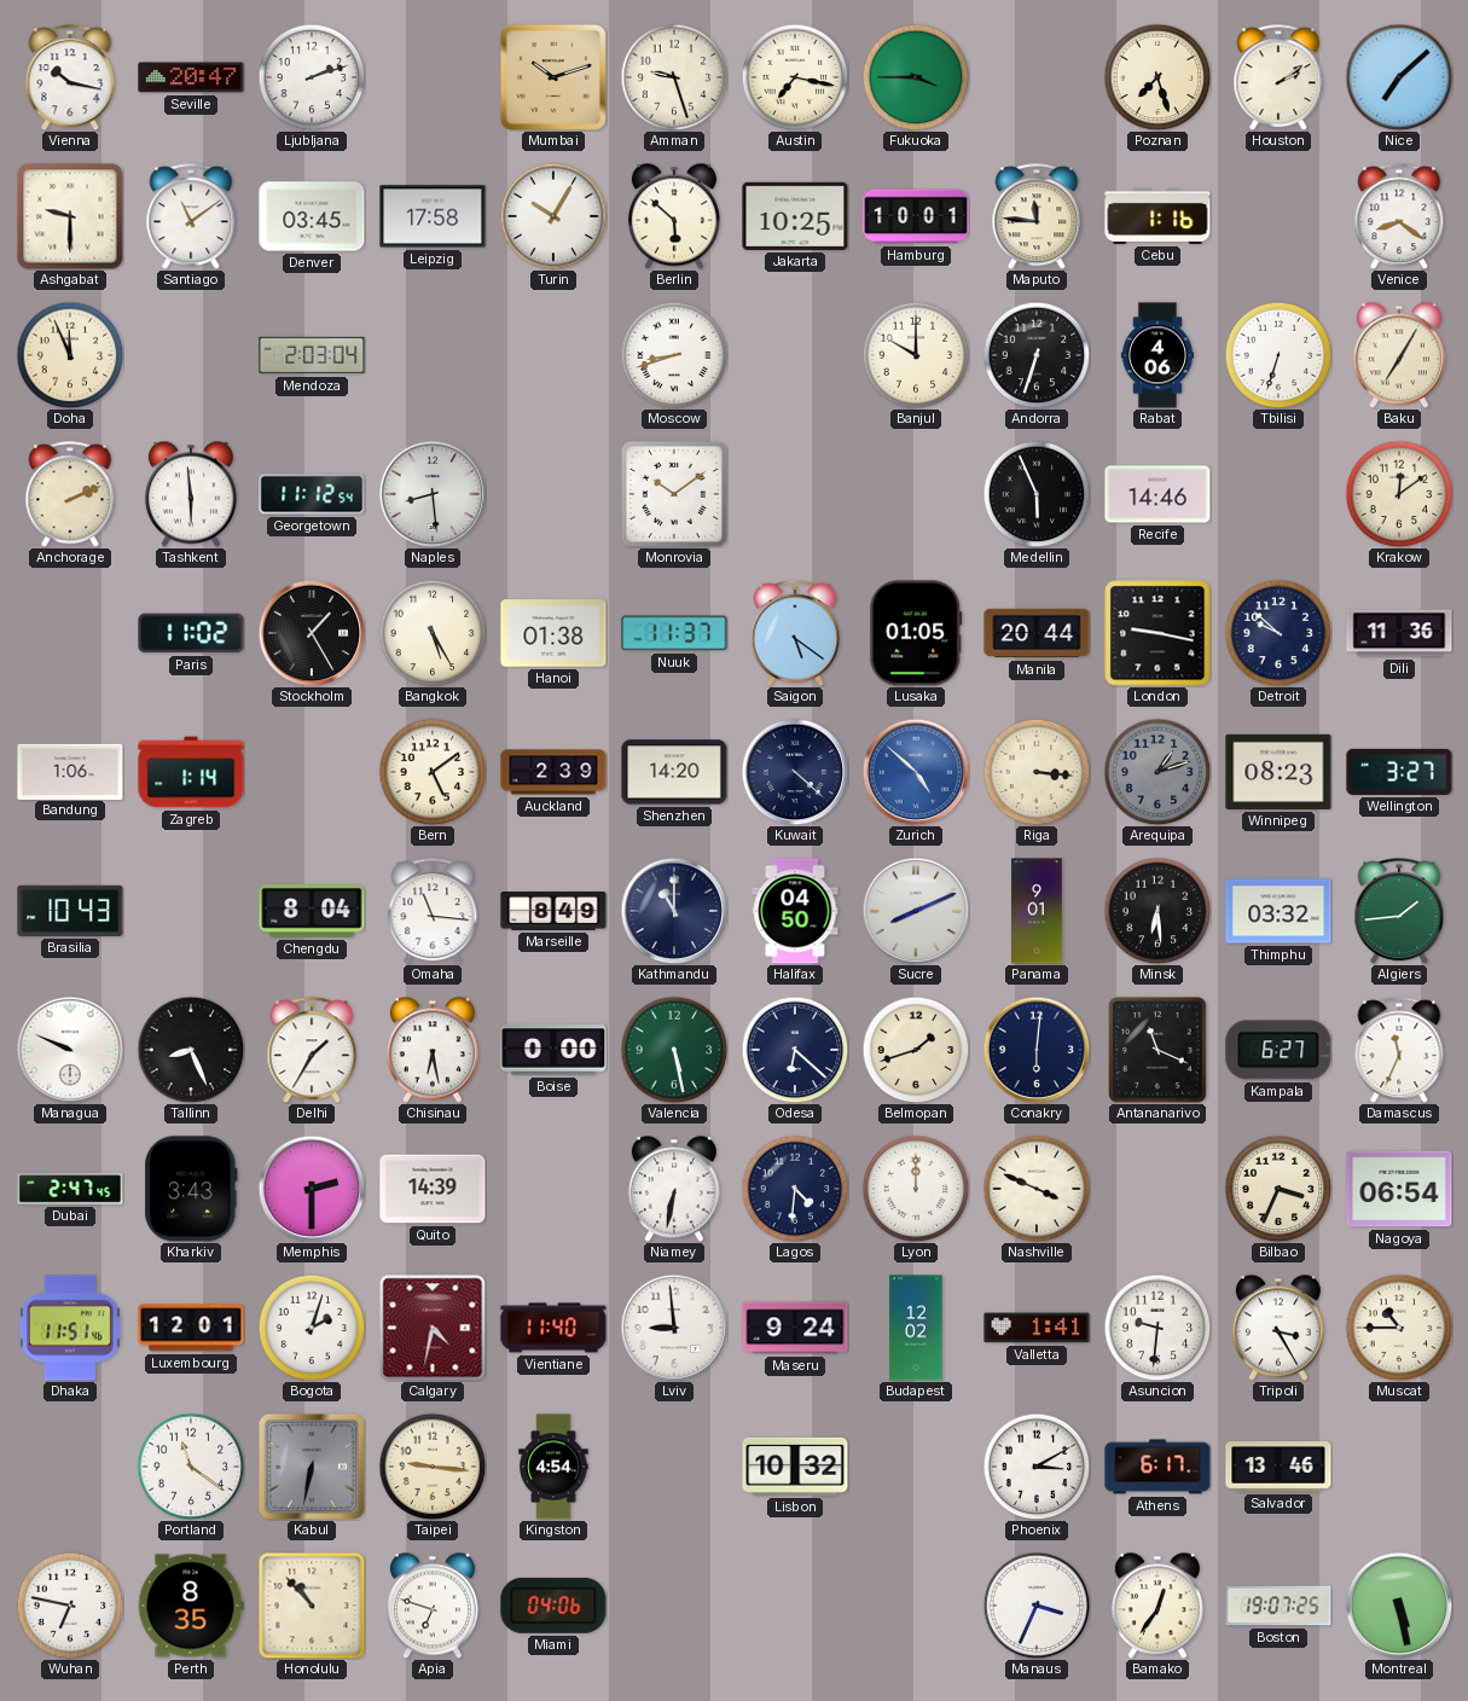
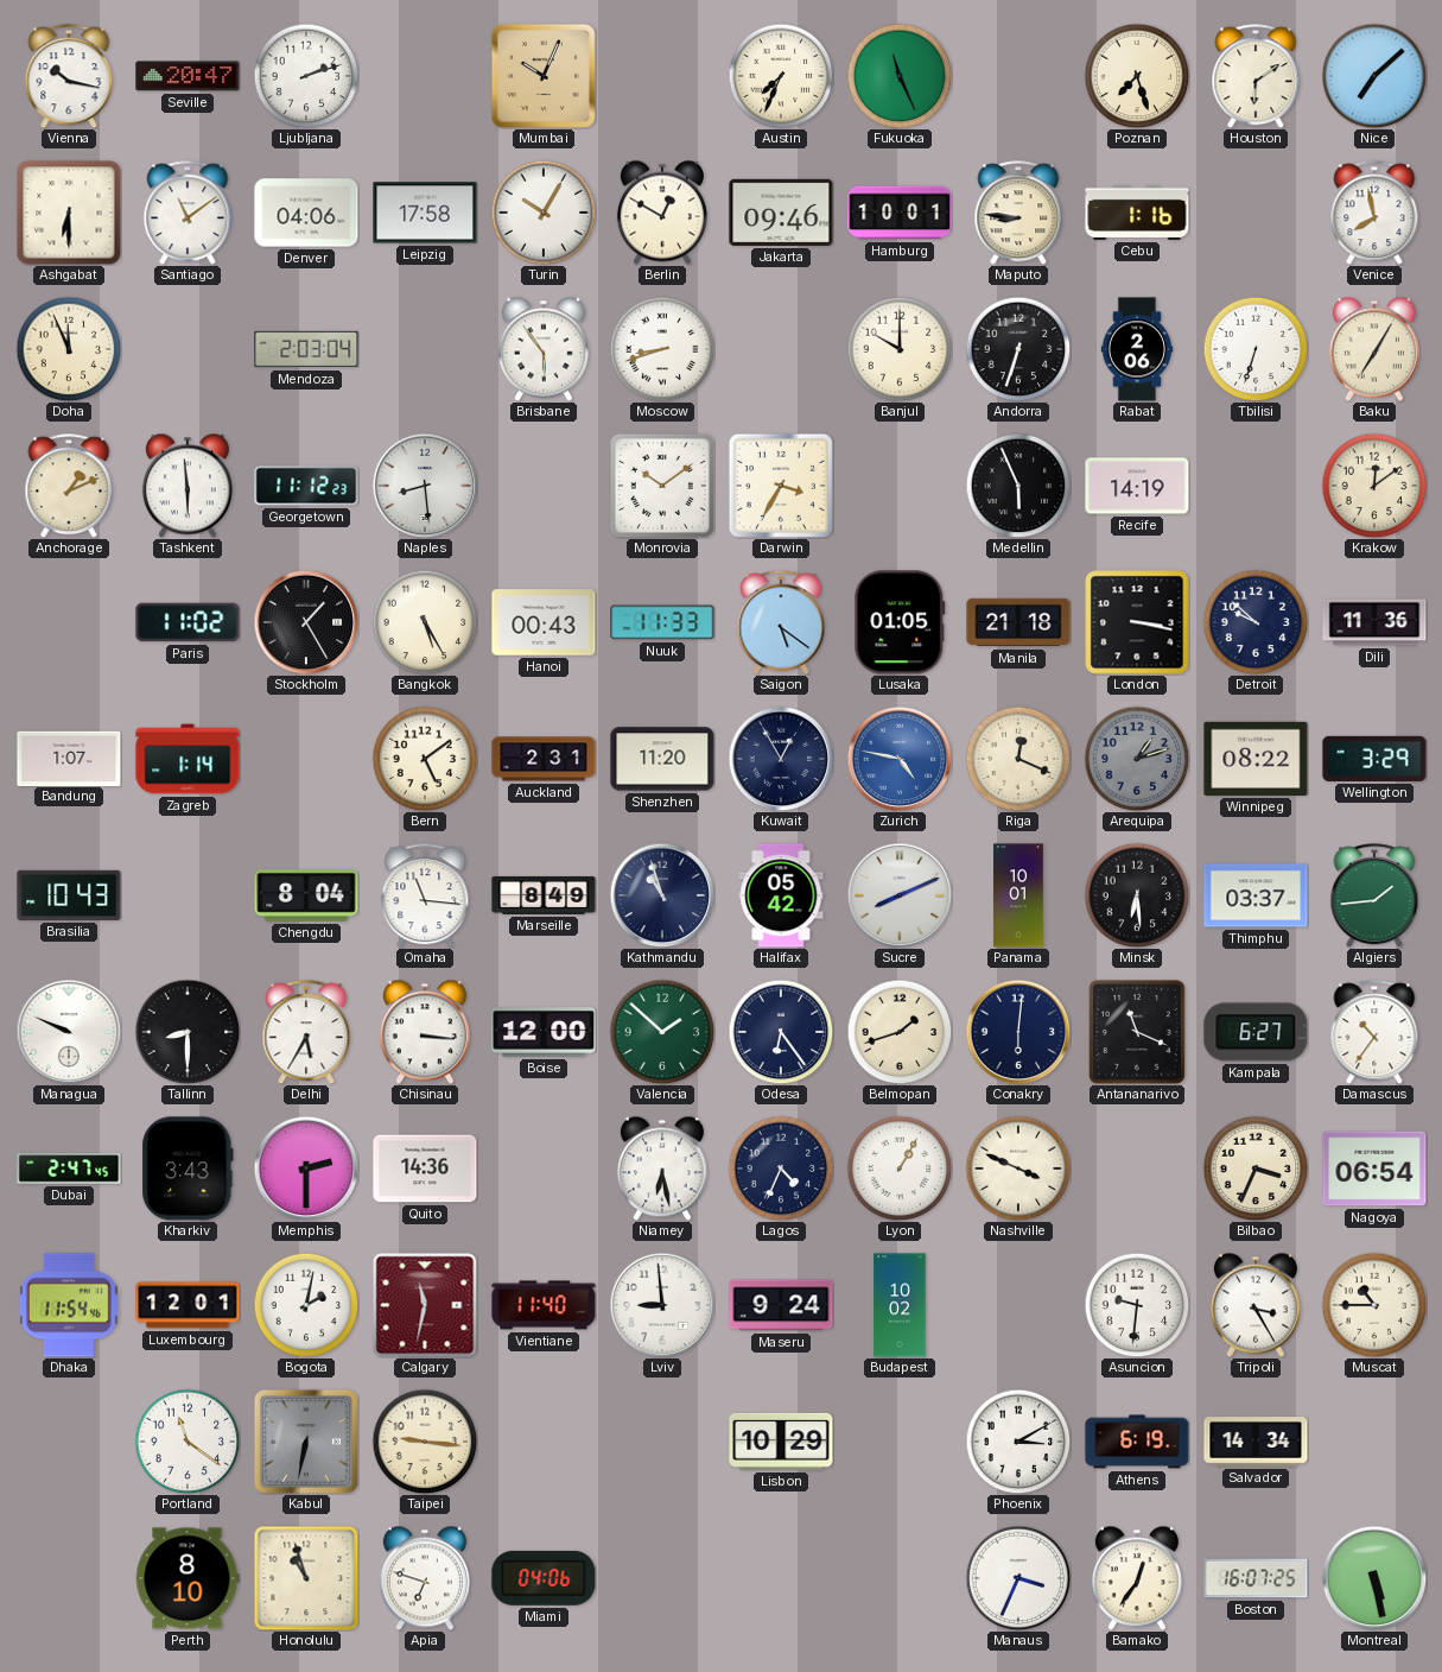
Mumbai: 10:12 -> 10:04
Amman: 9:27 -> none
Austin: 7:17 -> 7:34
Fukuoka: 3:45 -> 11:26
Houston: 2:09 -> 6:09
Ashgabat: 9:30 -> 6:30
Denver: 03:45 -> 04:06
Berlin: 5:52 -> 12:50
Jakarta: 10:25 -> 09:46
Maputo: 11:46 -> 8:46
Venice: 8:21 -> 7:58
Brisbane: none -> 5:54
Rabat: 4:06 -> 2:06
Anchorage: 2:11 -> 1:11
Georgetown: 11:12:54 -> 11:12:23
Darwin: none -> 3:35
Recife: 14:46 -> 14:19
Hanoi: 01:38 -> 00:43
Nuuk: 11:37 -> 11:33
Manila: 20:44 -> 21:18
London: 9:17 -> 3:17
Bandung: 1:06 -> 1:07
Auckland: 2:39 -> 2:31
Shenzhen: 14:20 -> 11:20
Kuwait: 4:22 -> 12:55
Zurich: 4:52 -> 4:47
Riga: 3:16 -> 12:19
Winnipeg: 08:23 -> 08:22
Wellington: 3:27 -> 3:29
Kathmandu: 11:00 -> 10:57
Halifax: 04:50 -> 05:42
Panama: 9:01 -> 10:01
Thimphu: 03:32 -> 03:37
Tallinn: 8:26 -> 8:30
Delhi: 1:35 -> 5:35
Chisinau: 6:28 -> 3:16
Boise: 0:00 -> 12:00
Valencia: 5:28 -> 1:52
Odesa: 6:22 -> 6:24
Damascus: 11:34 -> 10:36
Quito: 14:39 -> 14:36
Niamey: 6:32 -> 6:28
Lagos: 4:31 -> 4:34
Lyon: 12:00 -> 1:05
Dhaka: 11:51 -> 11:54
Bogota: 2:03 -> 2:02
Calgary: 4:32 -> 11:32
Budapest: 12:02 -> 10:02
Valletta: 1:41 -> none
Kingston: 4:54 -> none
Lisbon: 10:32 -> 10:29
Athens: 6:17 -> 6:19
Salvador: 13:46 -> 14:34
Wuhan: 6:47 -> none
Perth: 8:35 -> 8:10
Honolulu: 10:53 -> 10:57
Boston: 19:07 -> 16:07
